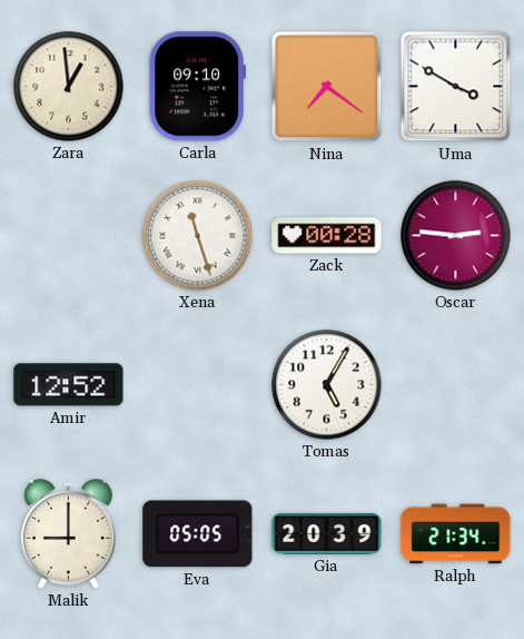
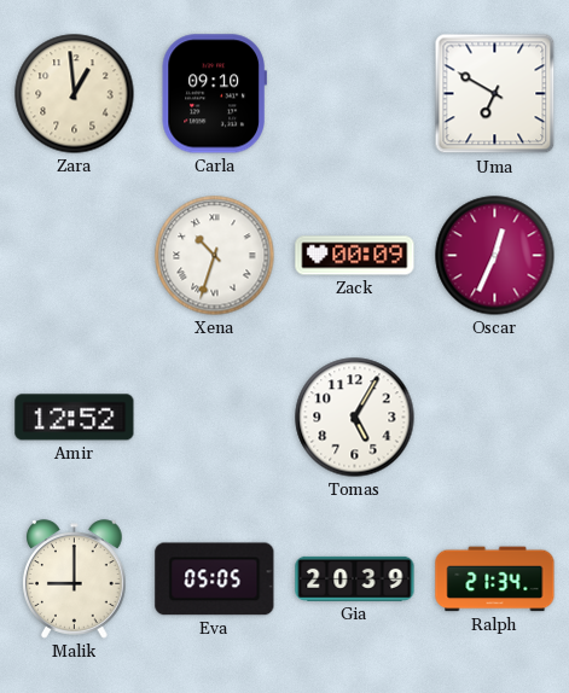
Nina: 7:21 -> none
Uma: 3:50 -> 6:50
Xena: 11:27 -> 10:33
Zack: 00:28 -> 00:09
Oscar: 2:46 -> 12:34
